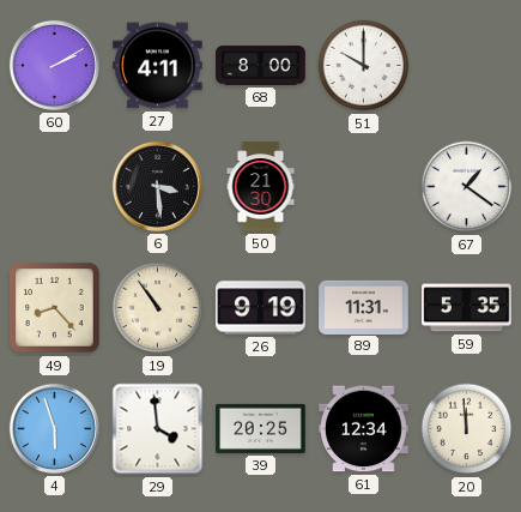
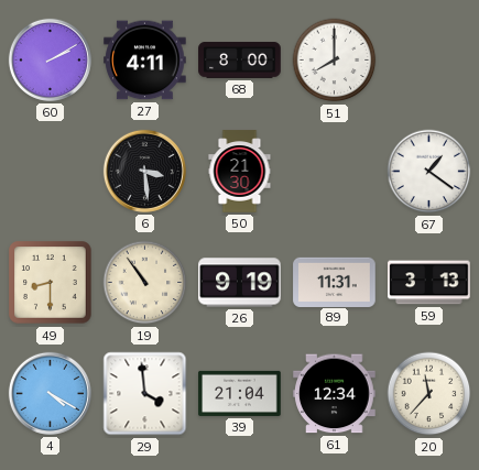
51: 10:00 -> 8:00
49: 8:23 -> 8:30
59: 5:35 -> 3:13
4: 5:57 -> 4:20
39: 20:25 -> 21:04
20: 11:59 -> 11:37
